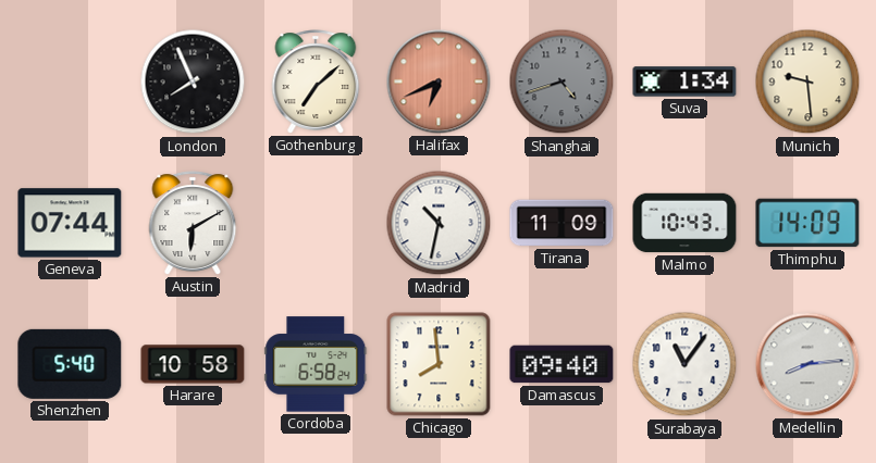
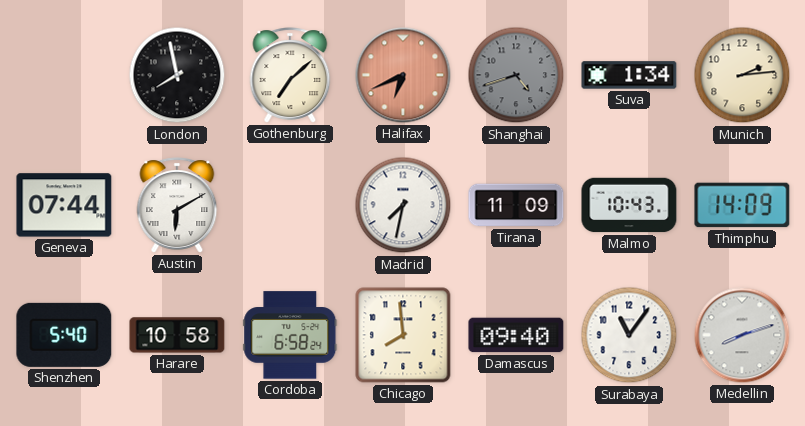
London: 7:56 -> 7:58
Munich: 9:29 -> 2:14
Madrid: 10:32 -> 7:32
Medellin: 8:14 -> 8:12
